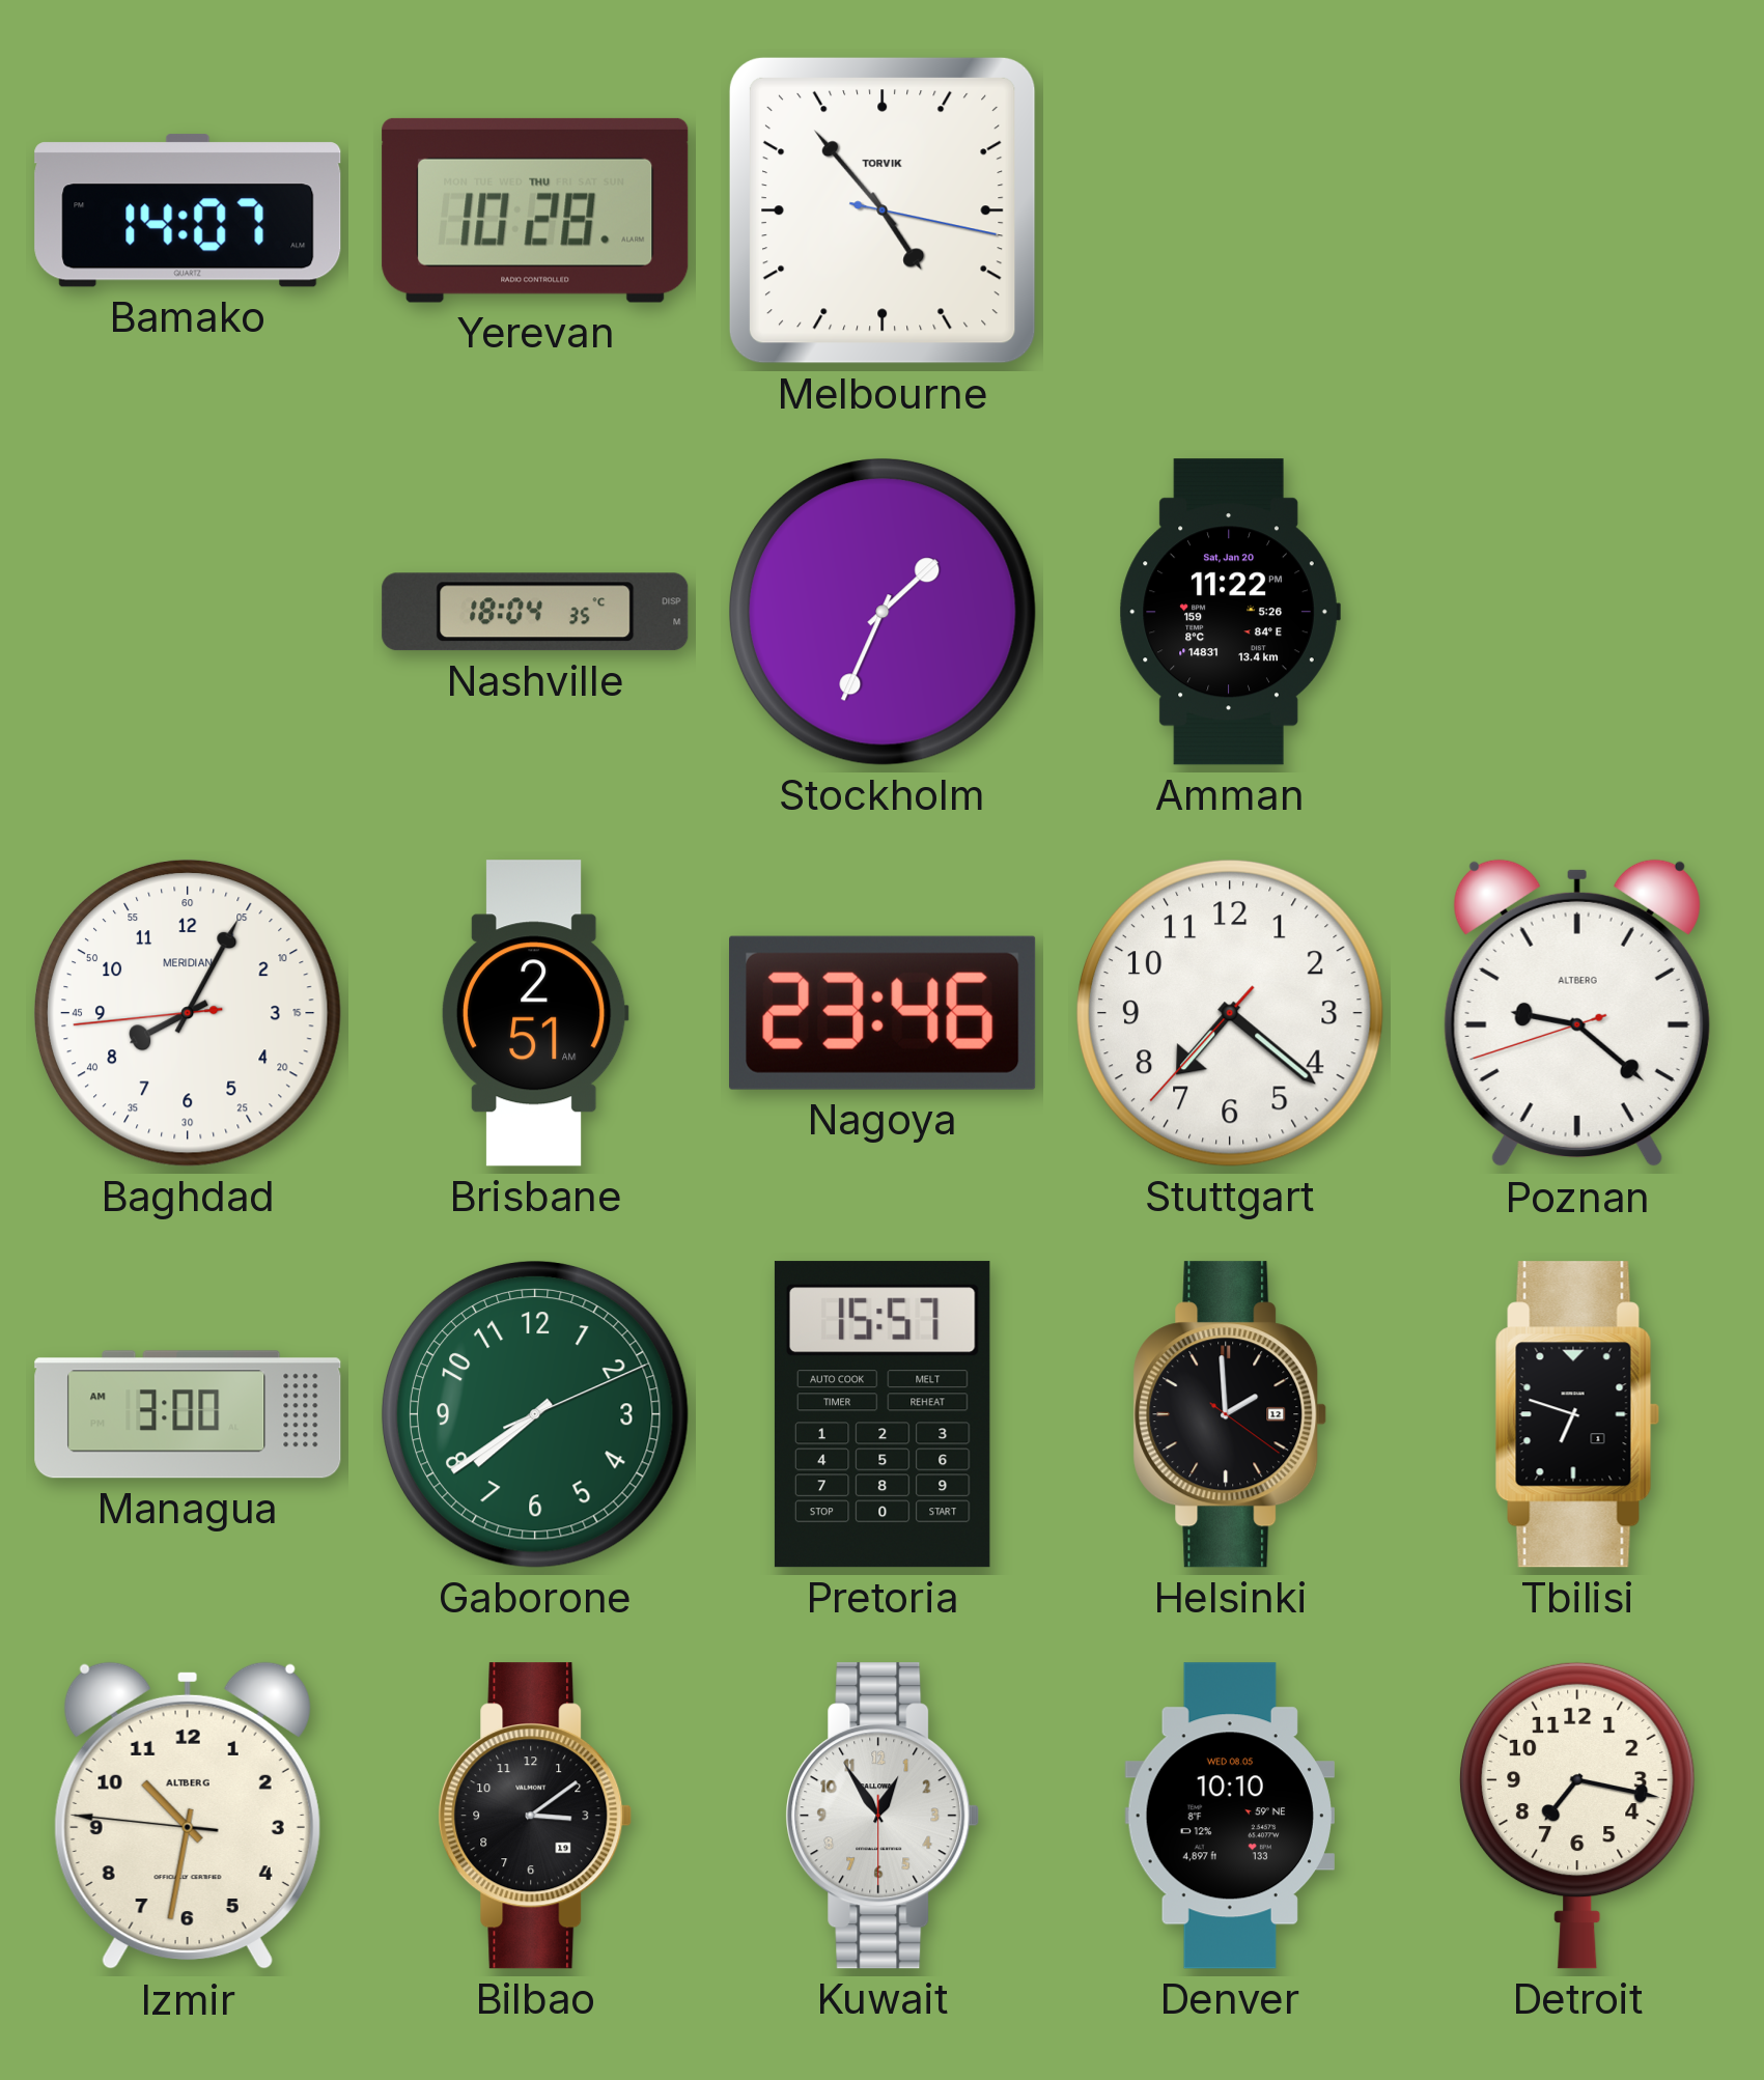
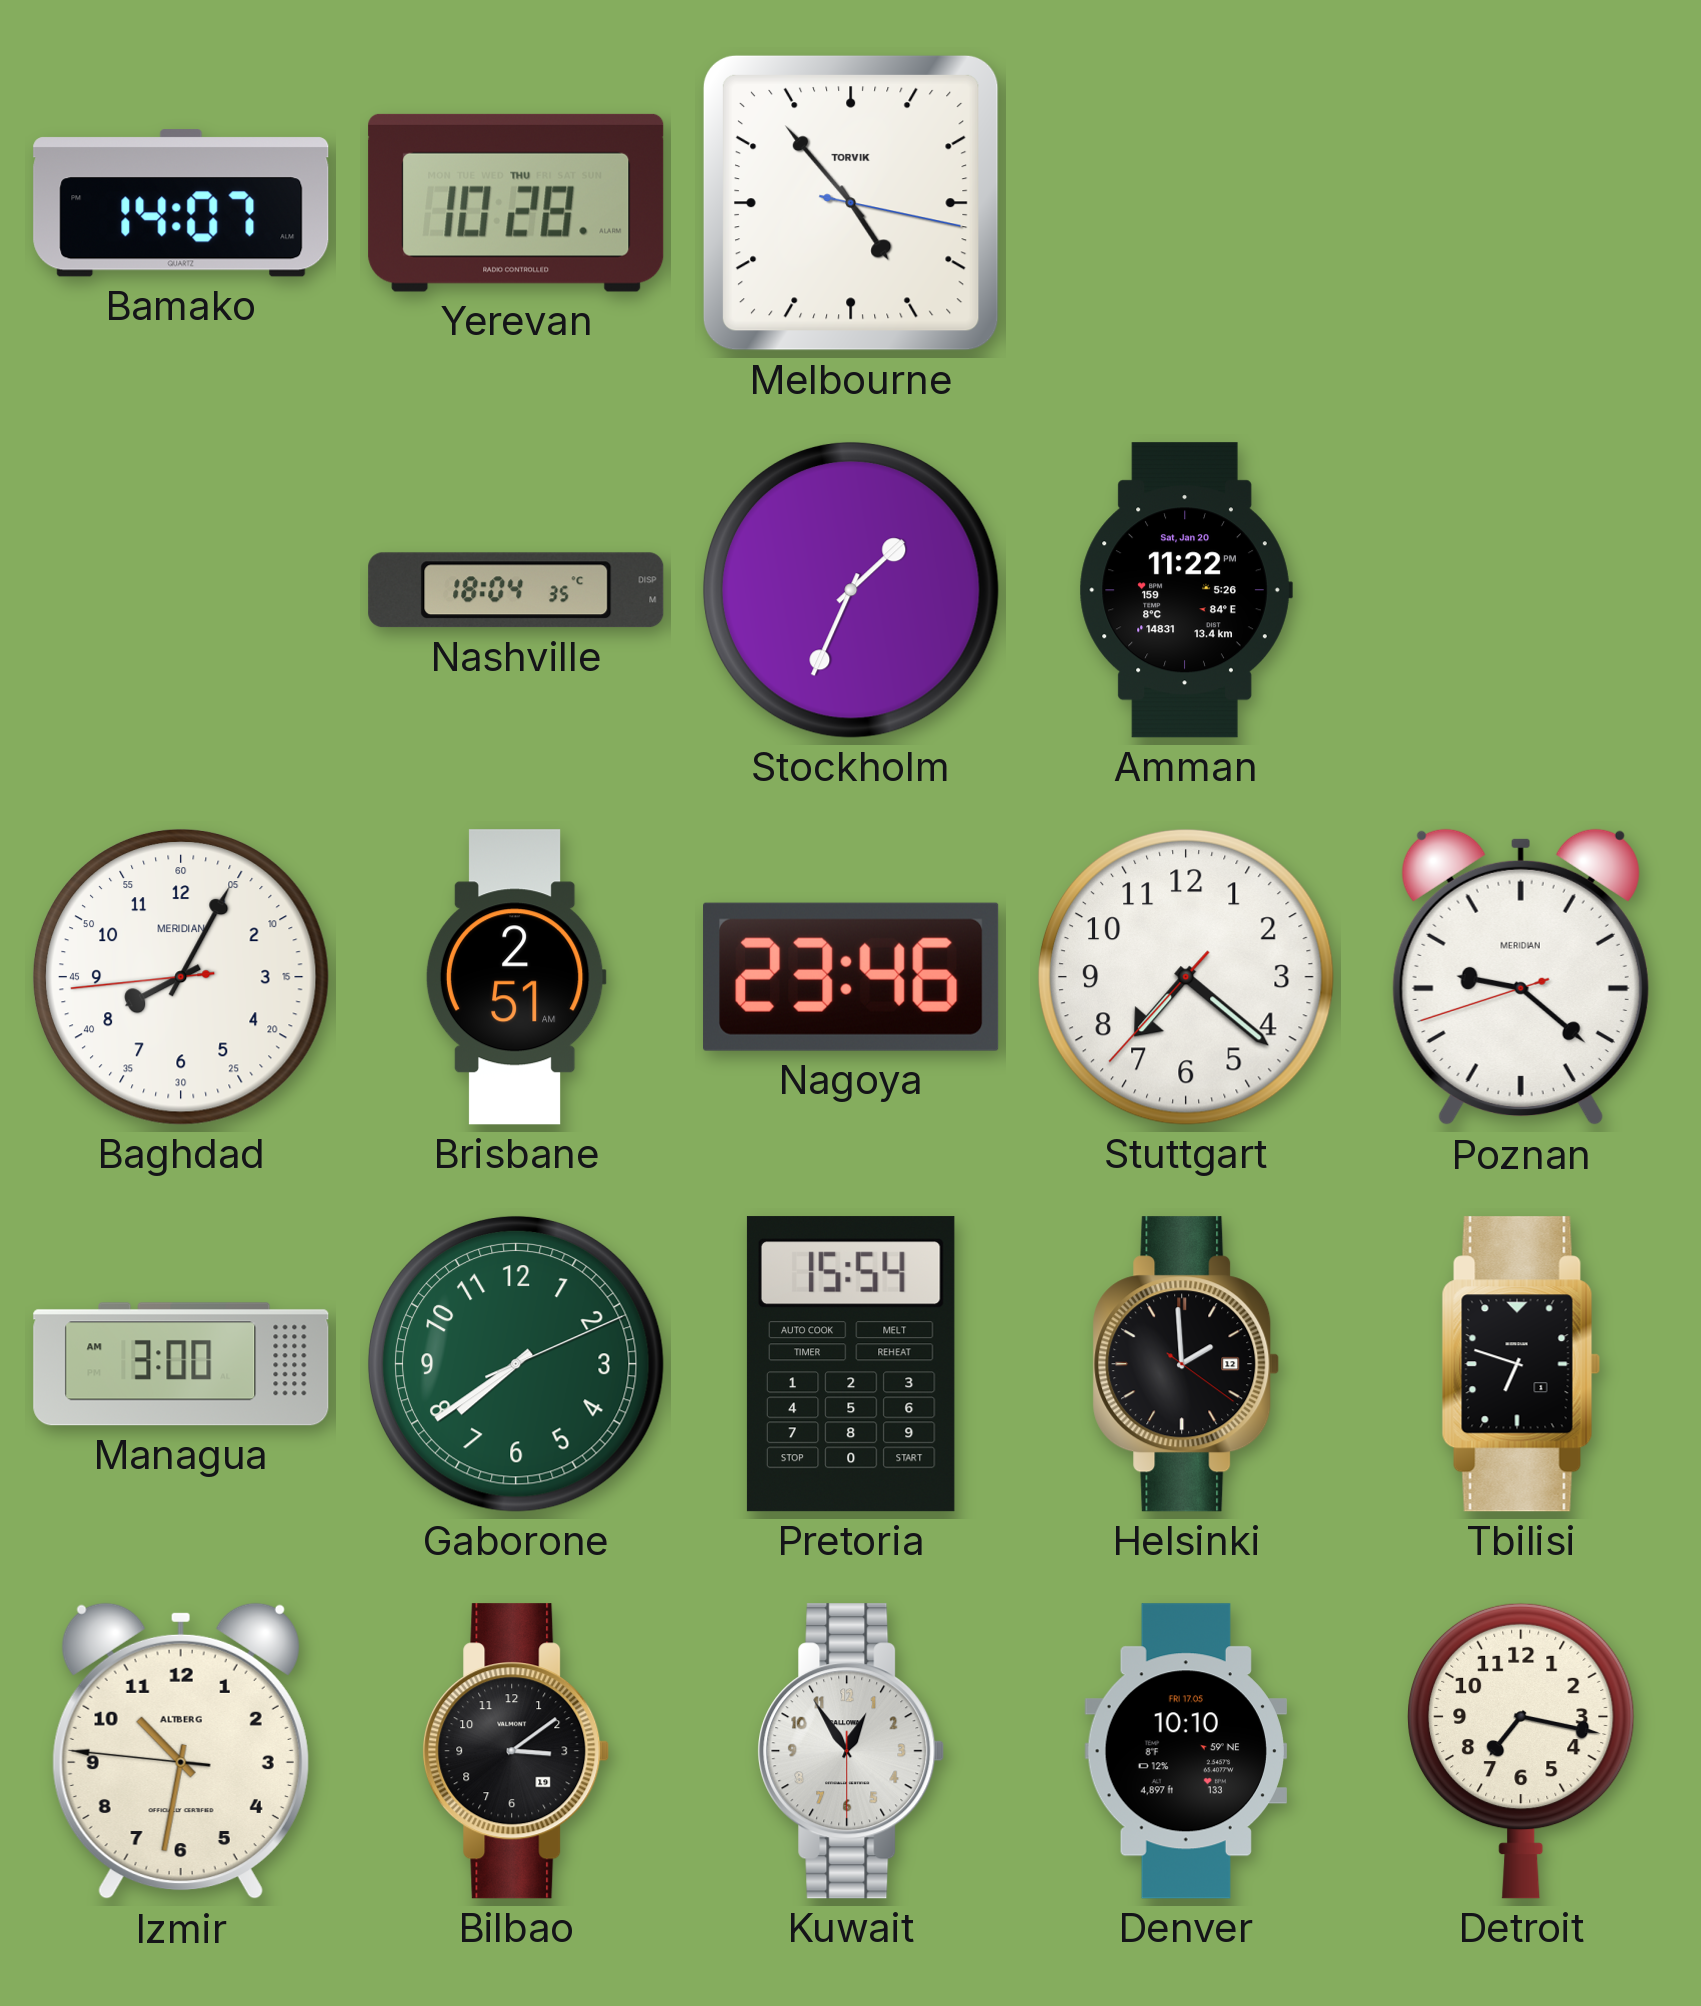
Poznan brand: ALTBERG -> MERIDIAN
Pretoria: 15:57 -> 15:54
Denver date: WED 08.05 -> FRI 17.05
